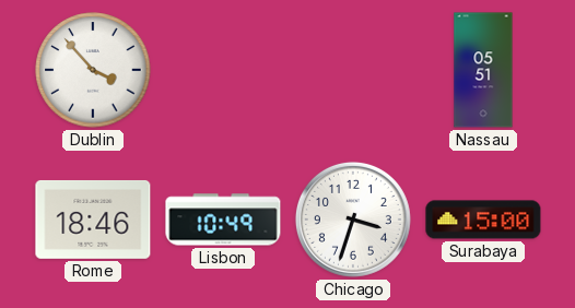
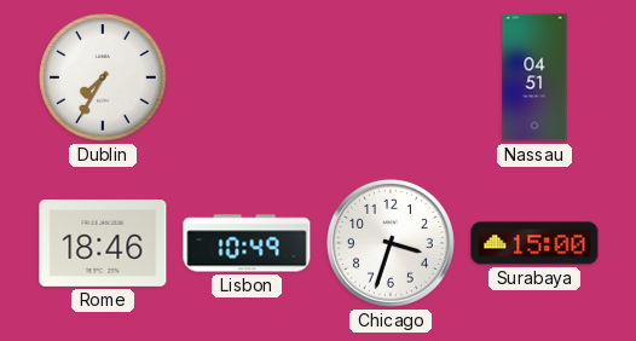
Dublin: 3:53 -> 7:35
Nassau: 05:51 -> 04:51
